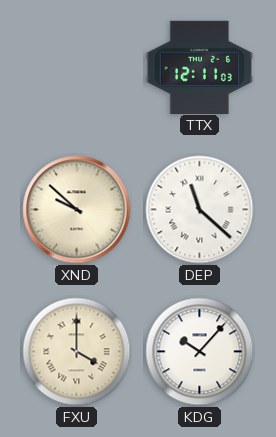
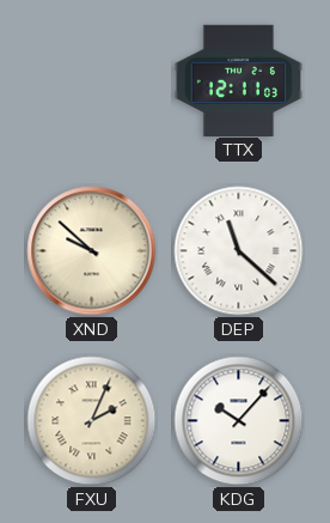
FXU: 4:00 -> 2:04
